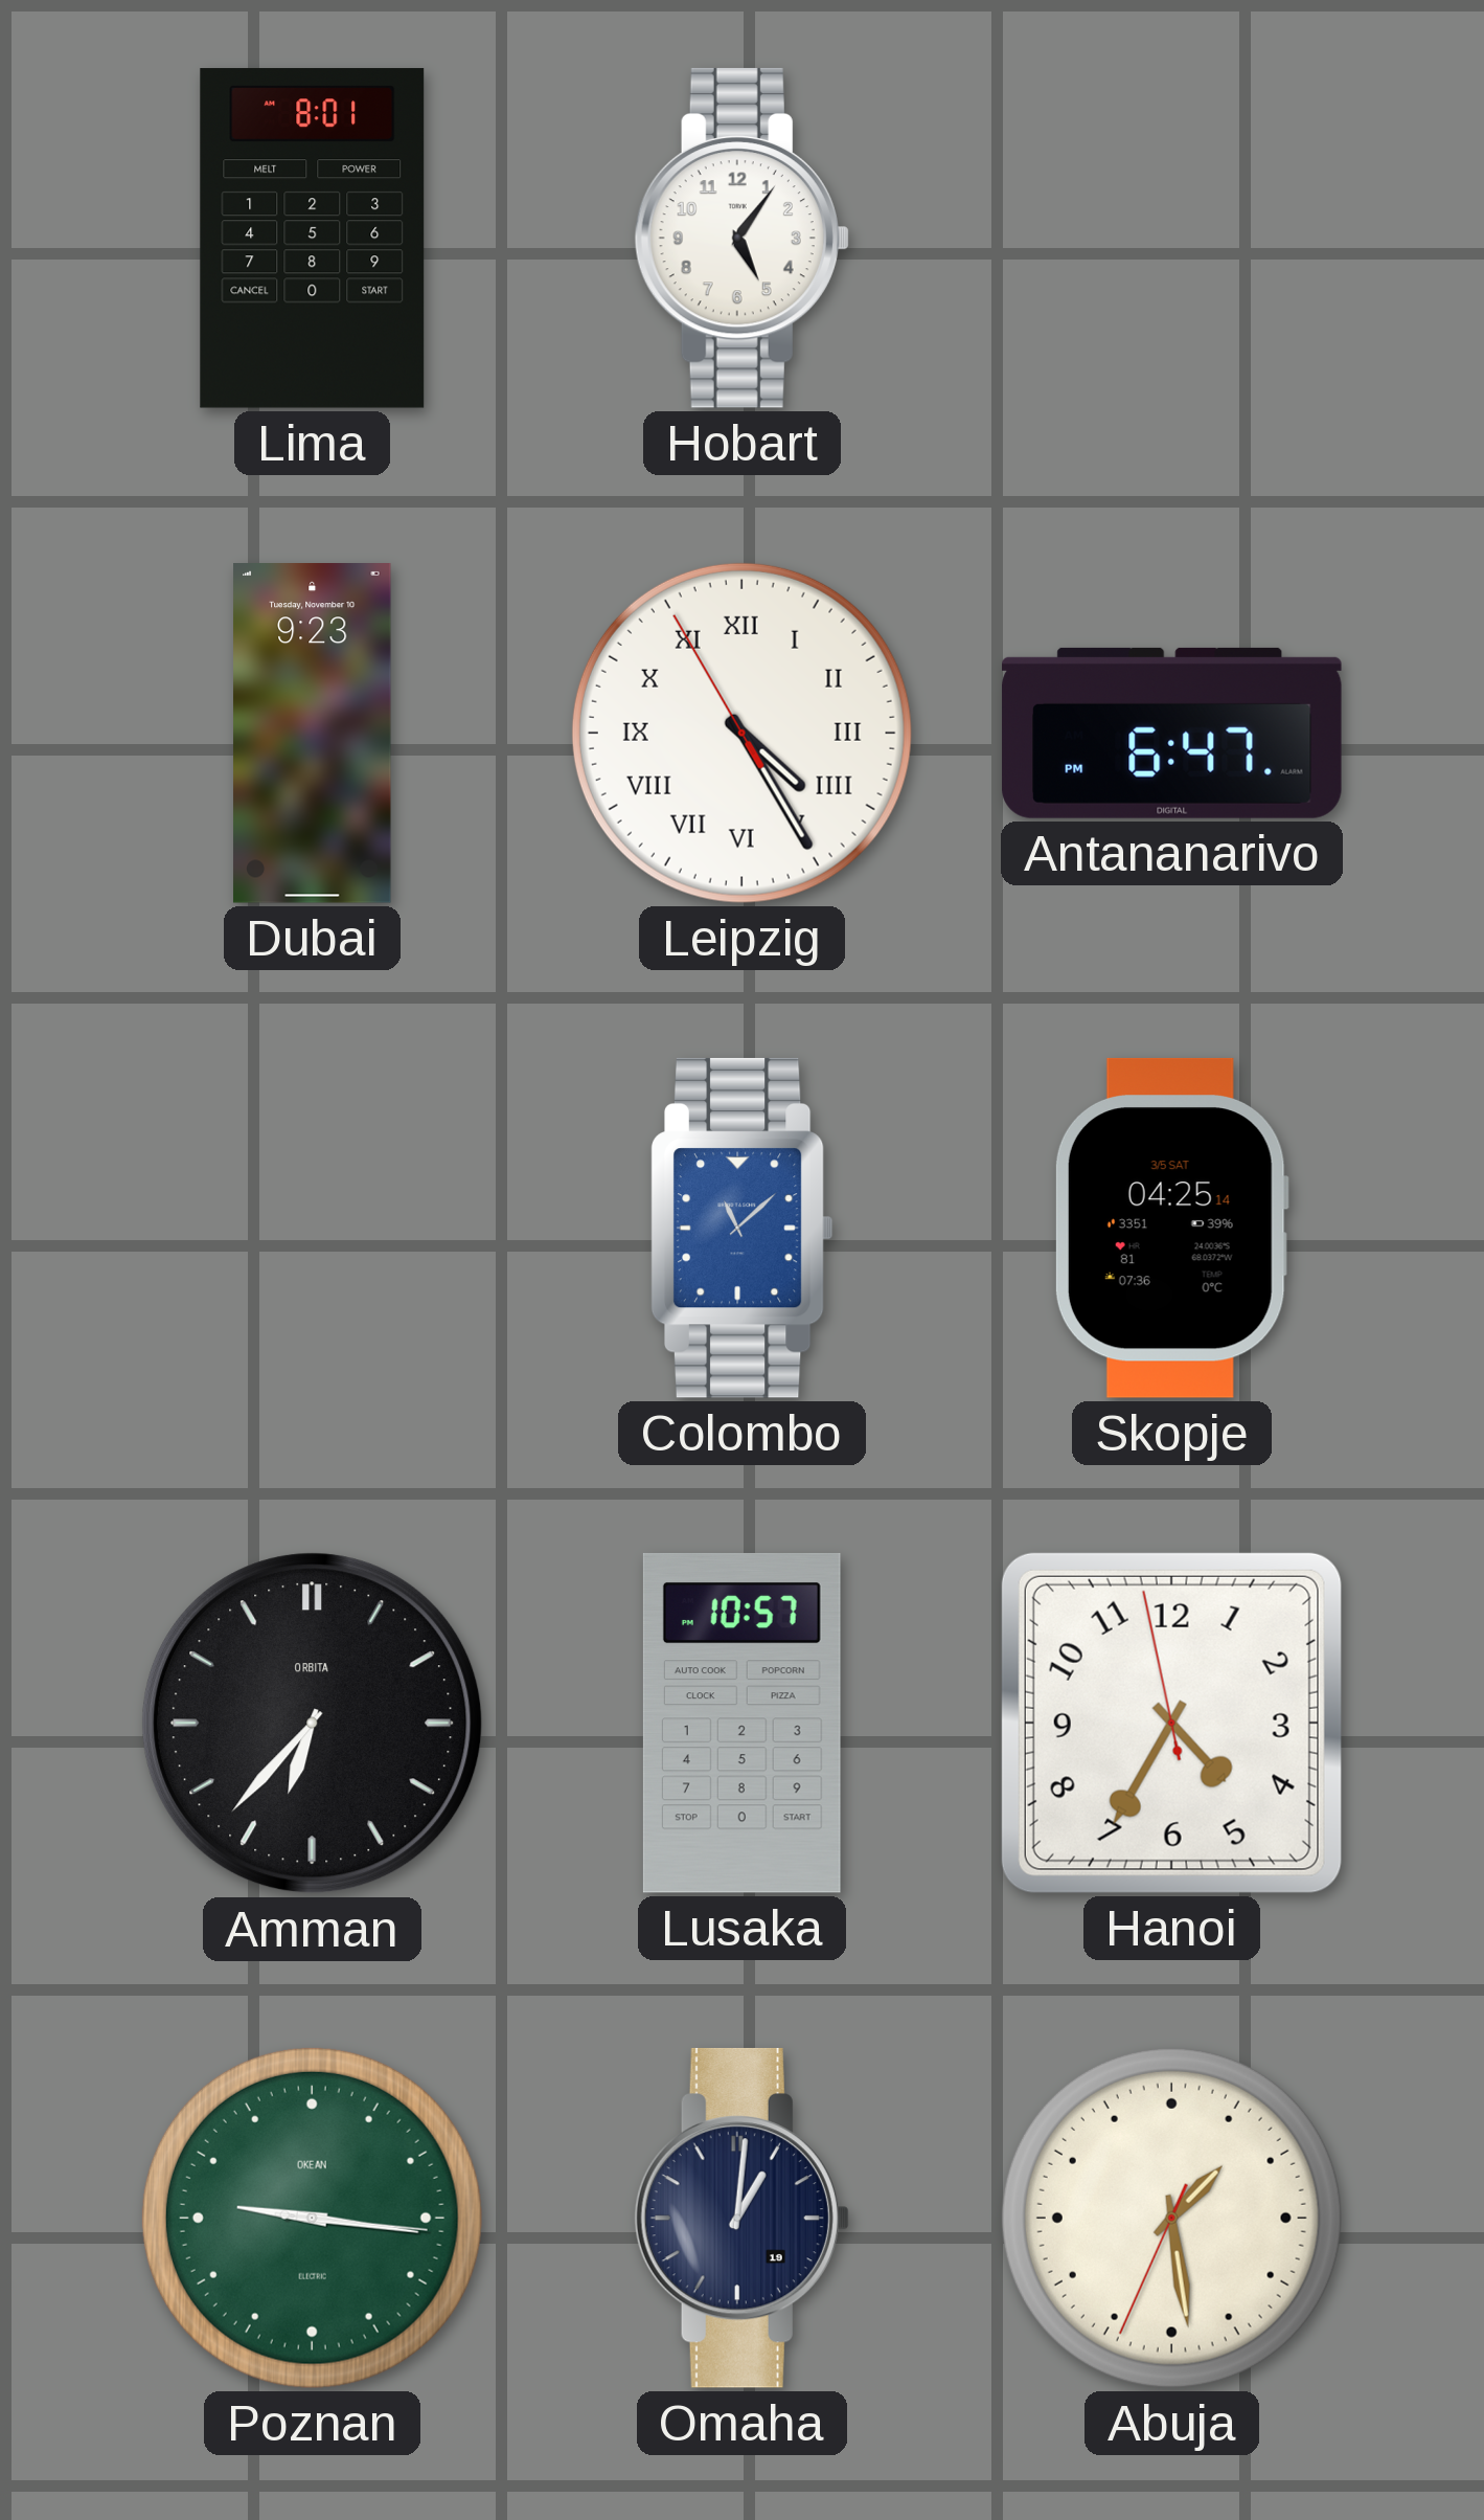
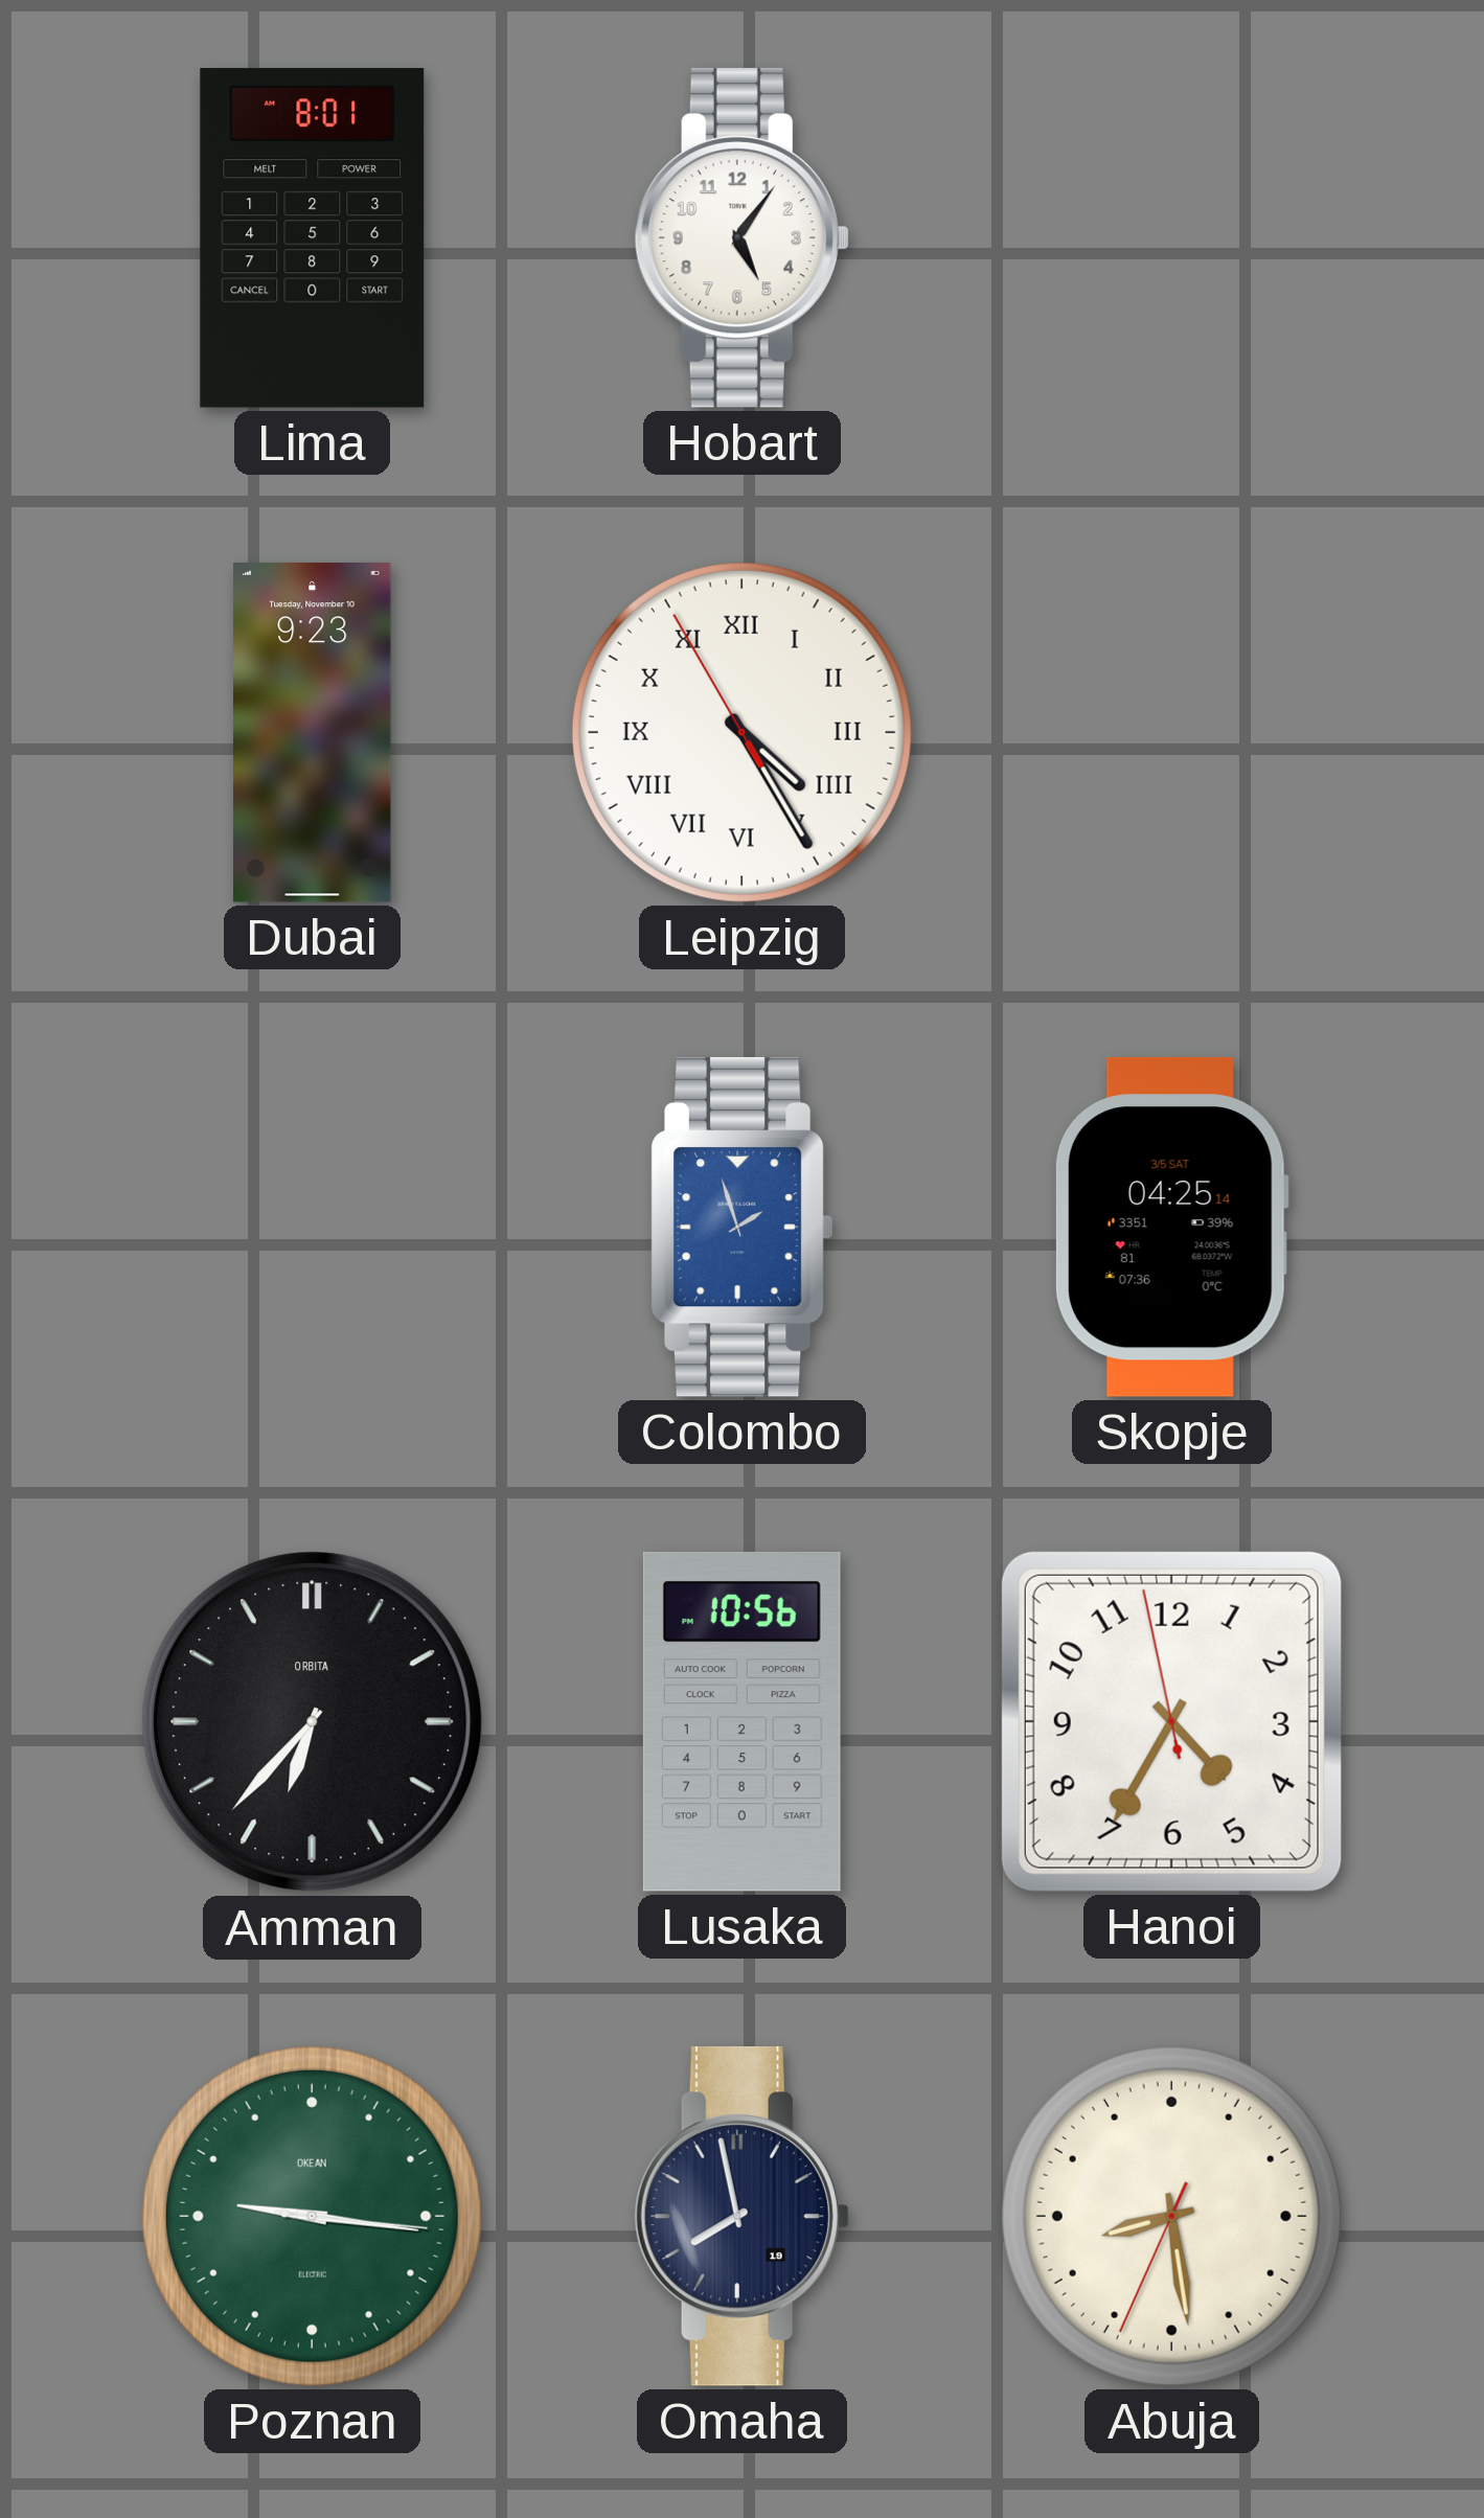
Antananarivo: 6:47 -> none
Colombo: 11:08 -> 1:57
Lusaka: 10:57 -> 10:56
Omaha: 1:01 -> 7:58
Abuja: 1:28 -> 8:28
